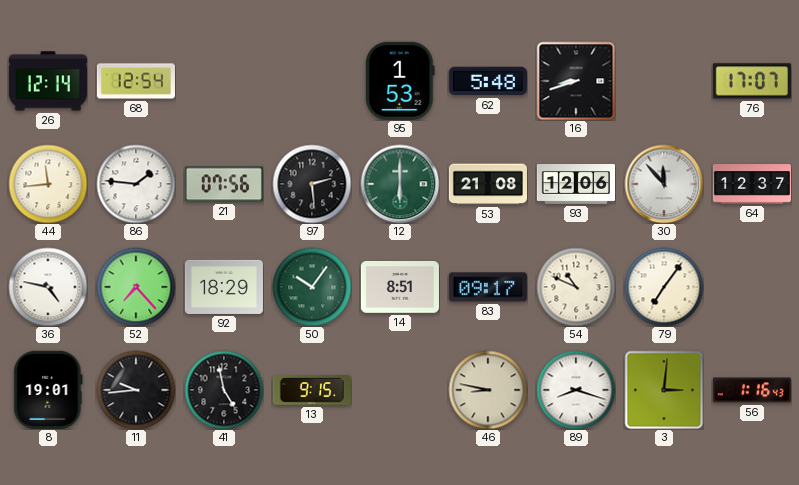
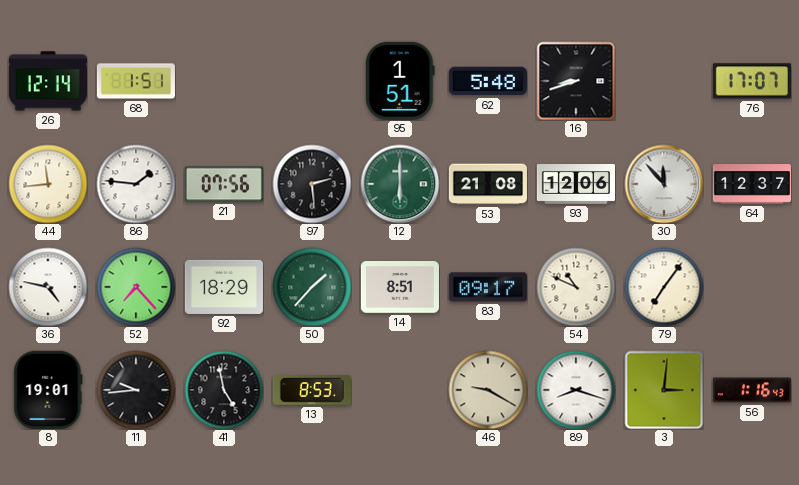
68: 12:54 -> 1:51
95: 1:53 -> 1:51
50: 10:06 -> 1:37
13: 9:15 -> 8:53
46: 8:47 -> 9:20
